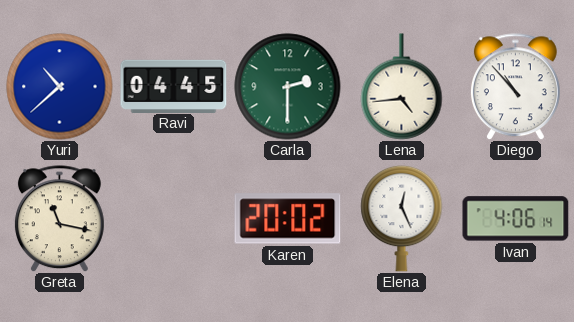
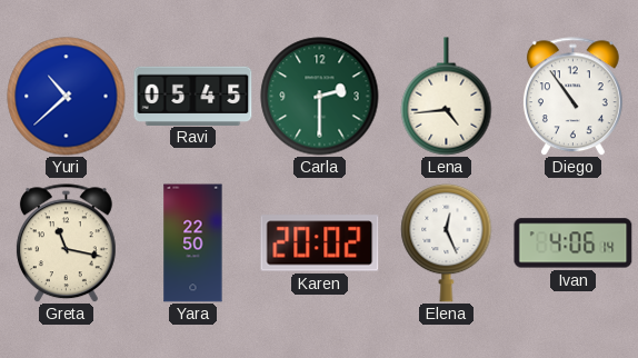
Ravi: 04:45 -> 05:45
Diego: 10:53 -> 10:54
Yara: none -> 22:50
